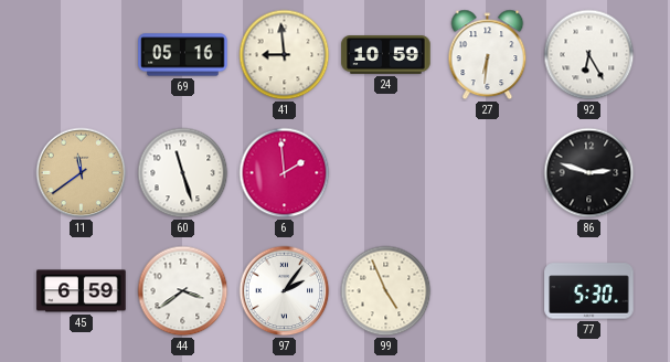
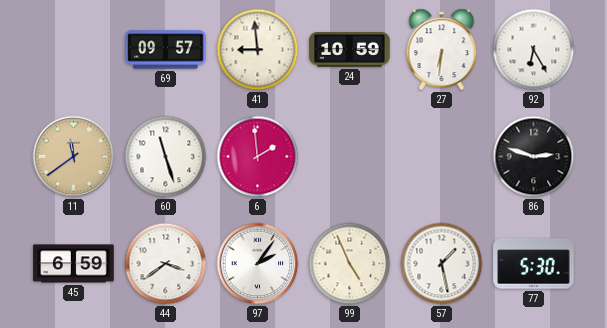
69: 05:16 -> 09:57
57: none -> 1:28
